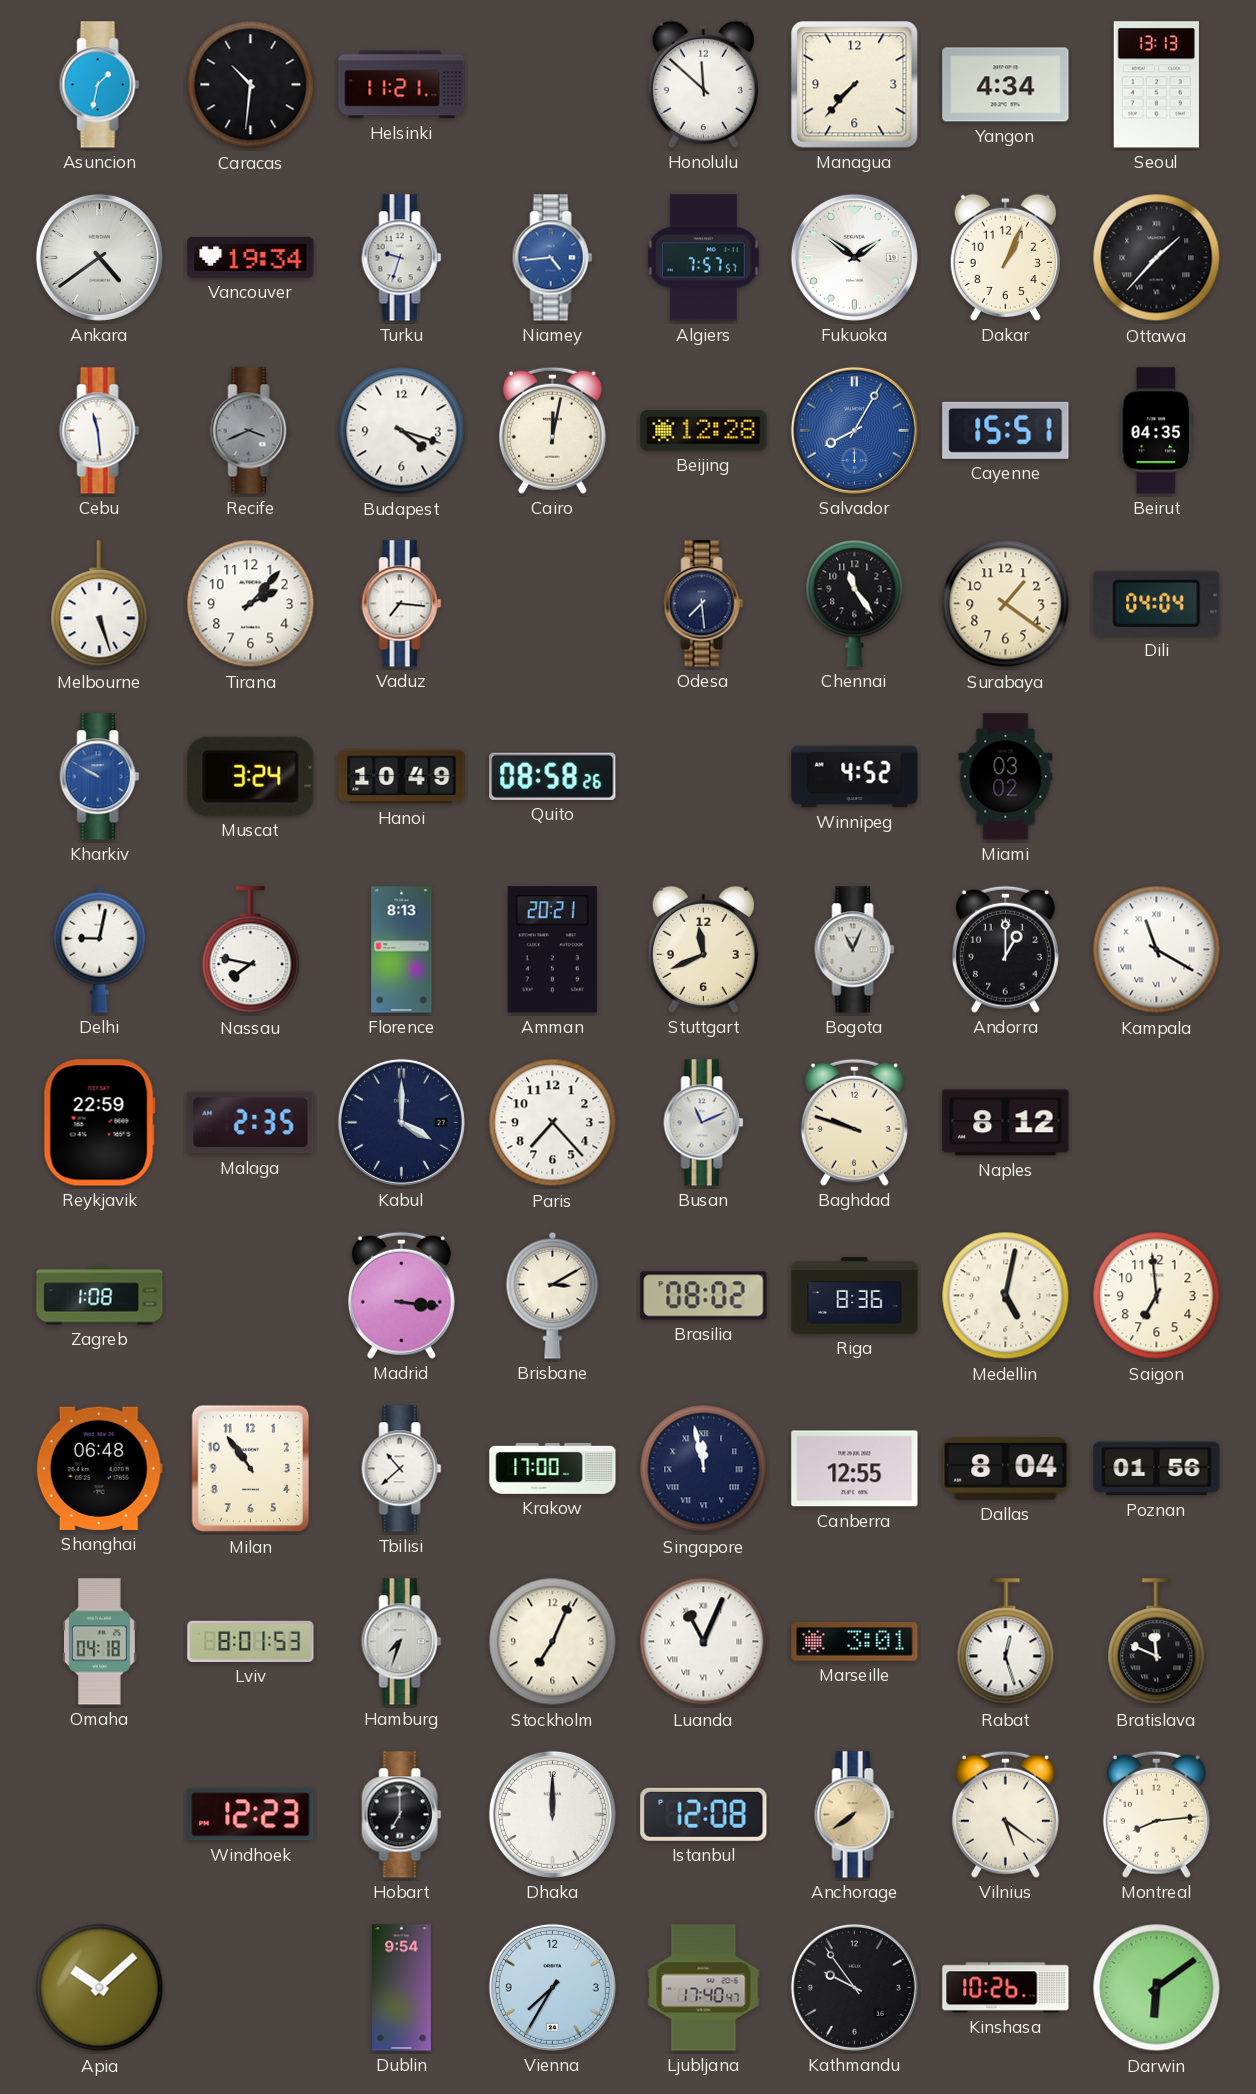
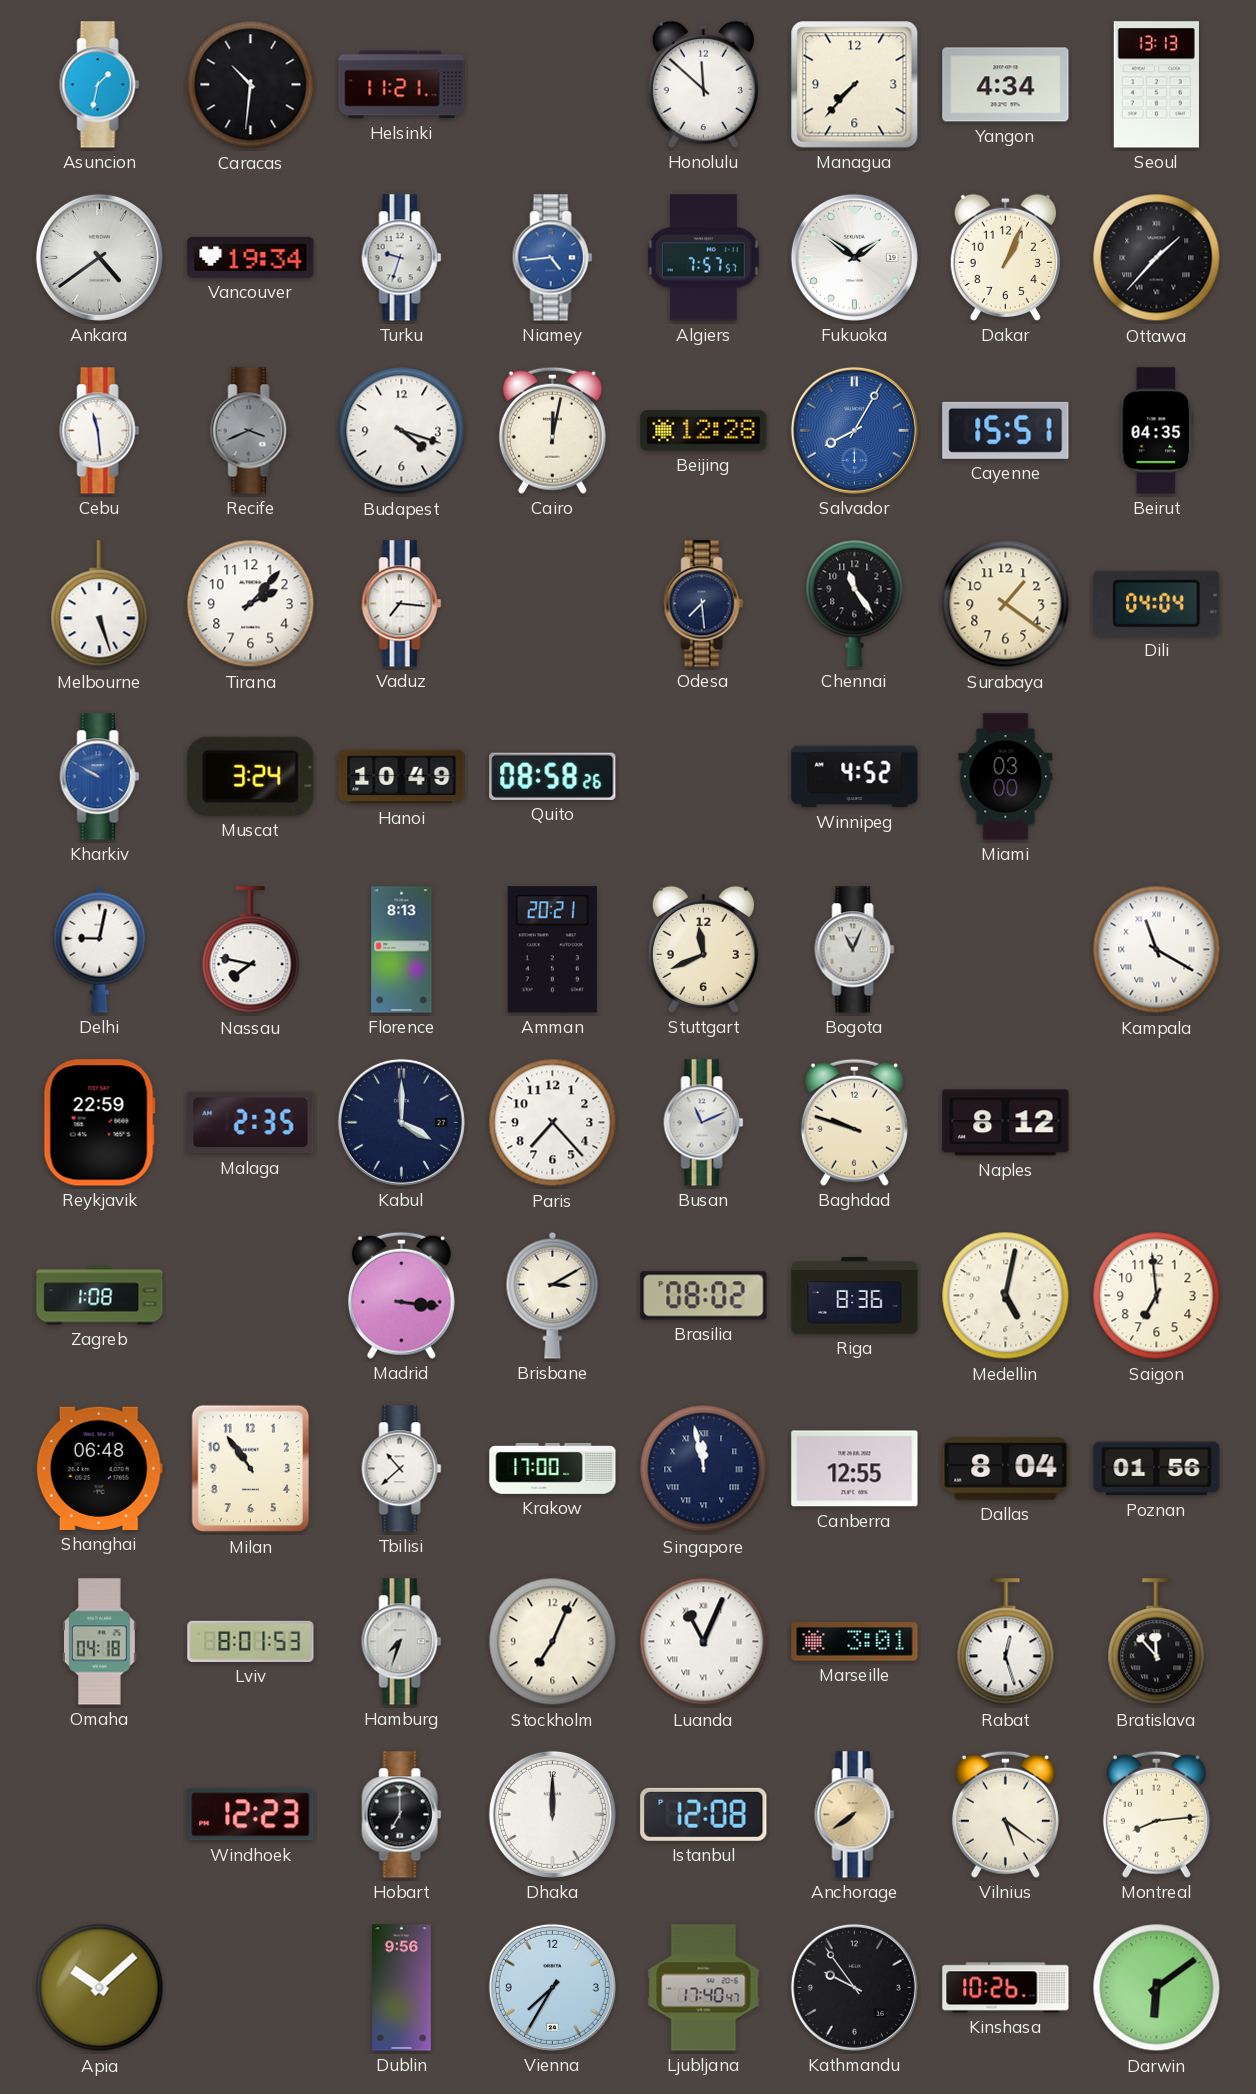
Miami: 03:02 -> 03:00
Andorra: 1:00 -> none
Bratislava: 11:49 -> 11:53
Dublin: 9:54 -> 9:56
